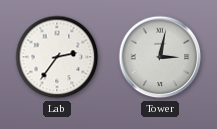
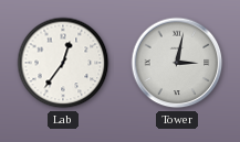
Lab: 2:36 -> 12:36
